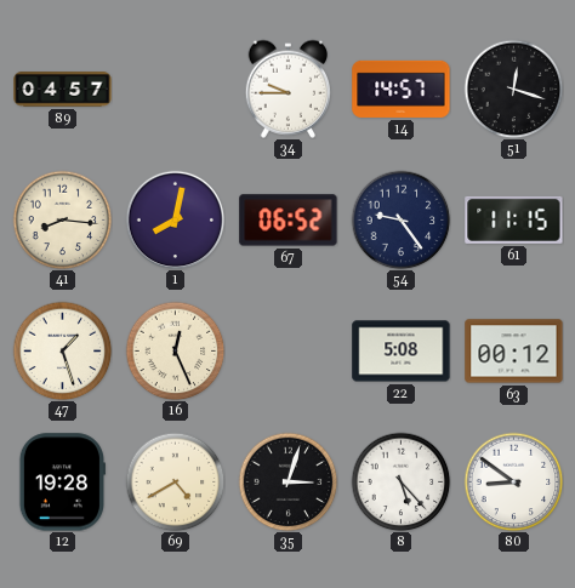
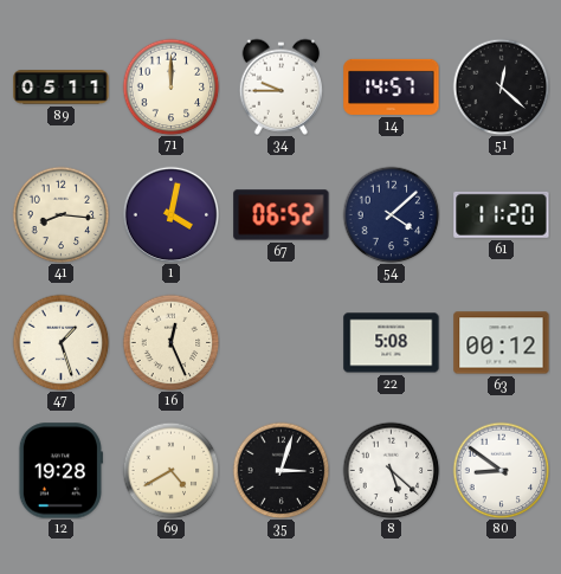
89: 04:57 -> 05:11
71: none -> 12:00
51: 12:18 -> 12:22
1: 8:02 -> 4:02
54: 9:24 -> 4:08
61: 11:15 -> 11:20
8: 5:23 -> 5:22
